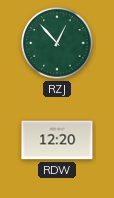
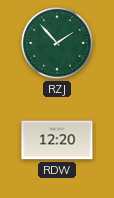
RZJ: 12:53 -> 1:53
